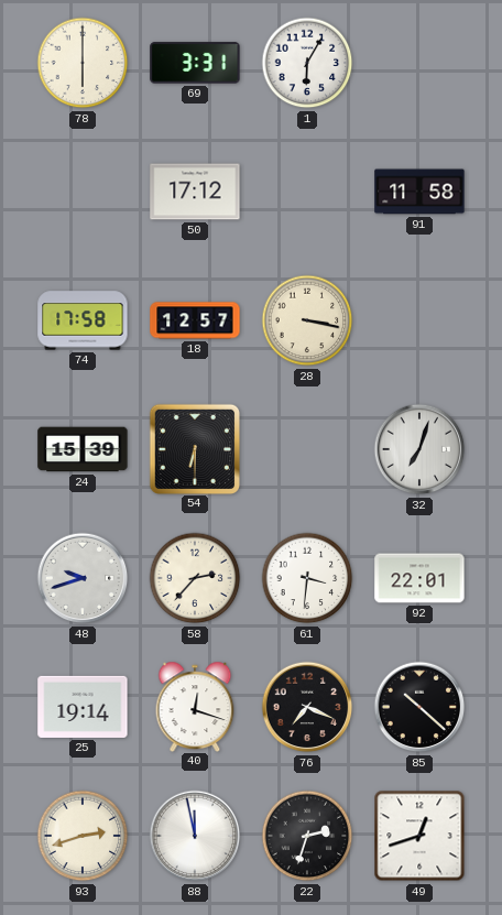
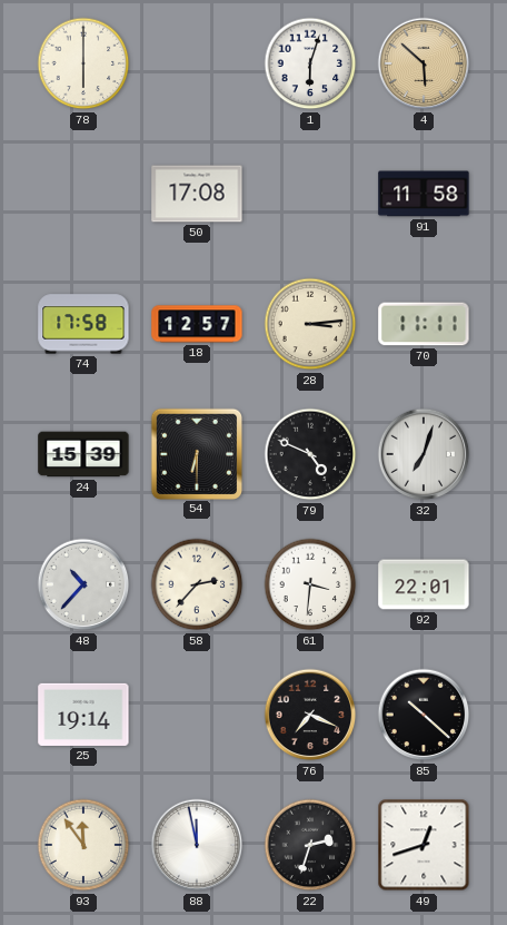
69: 3:31 -> none
1: 6:05 -> 6:03
4: none -> 5:52
50: 17:12 -> 17:08
28: 3:17 -> 3:14
70: none -> 11:11
79: none -> 4:49
48: 9:42 -> 10:37
40: 12:18 -> none
93: 2:42 -> 11:54
